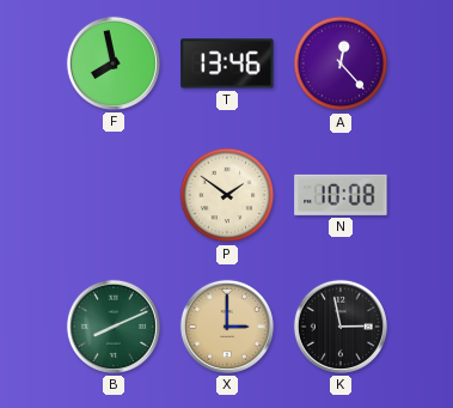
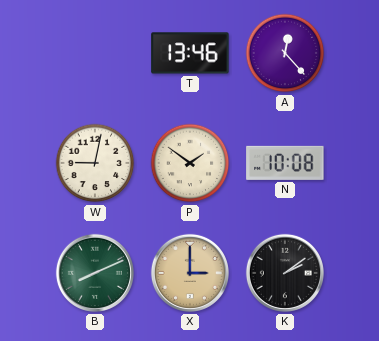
F: 7:58 -> none
W: none -> 9:02
K: 2:58 -> 2:09
